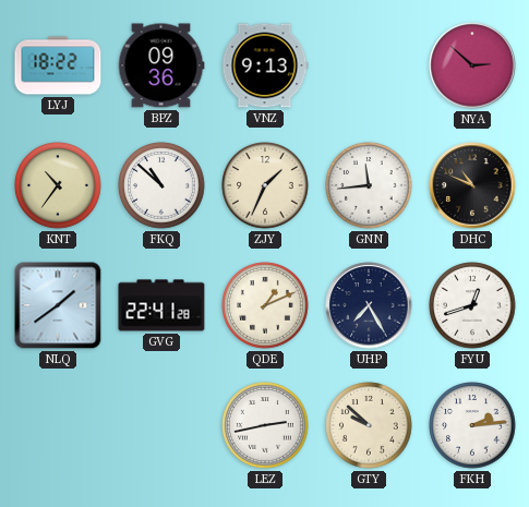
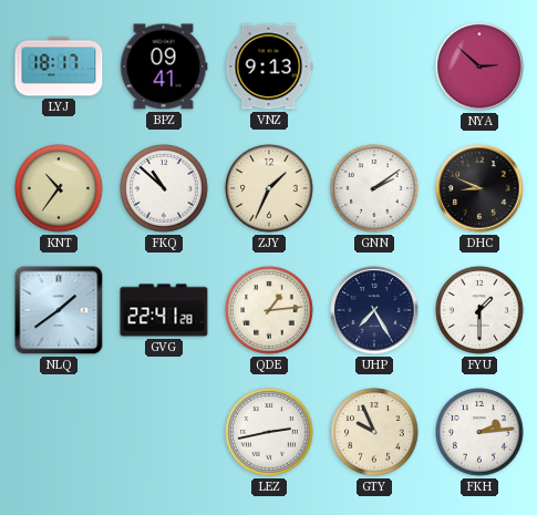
LYJ: 18:22 -> 18:17
BPZ: 09:36 -> 09:41
GNN: 11:44 -> 2:09
DHC: 10:49 -> 8:49
QDE: 1:11 -> 1:14
FYU: 12:42 -> 1:30
GTY: 9:52 -> 9:56
